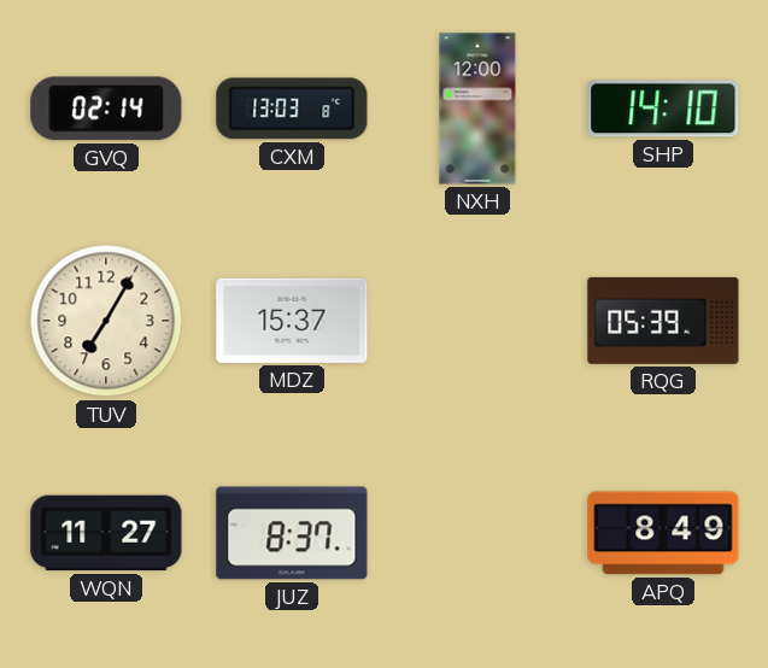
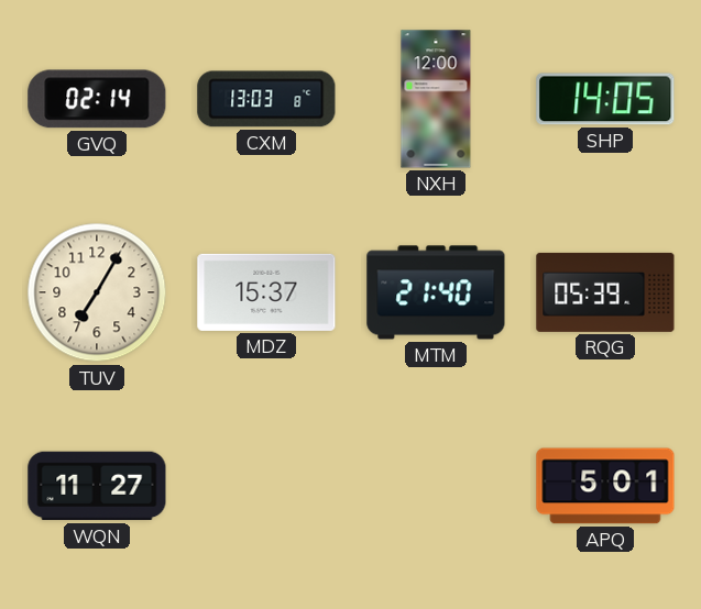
SHP: 14:10 -> 14:05
MTM: none -> 21:40
JUZ: 8:37 -> none
APQ: 8:49 -> 5:01
